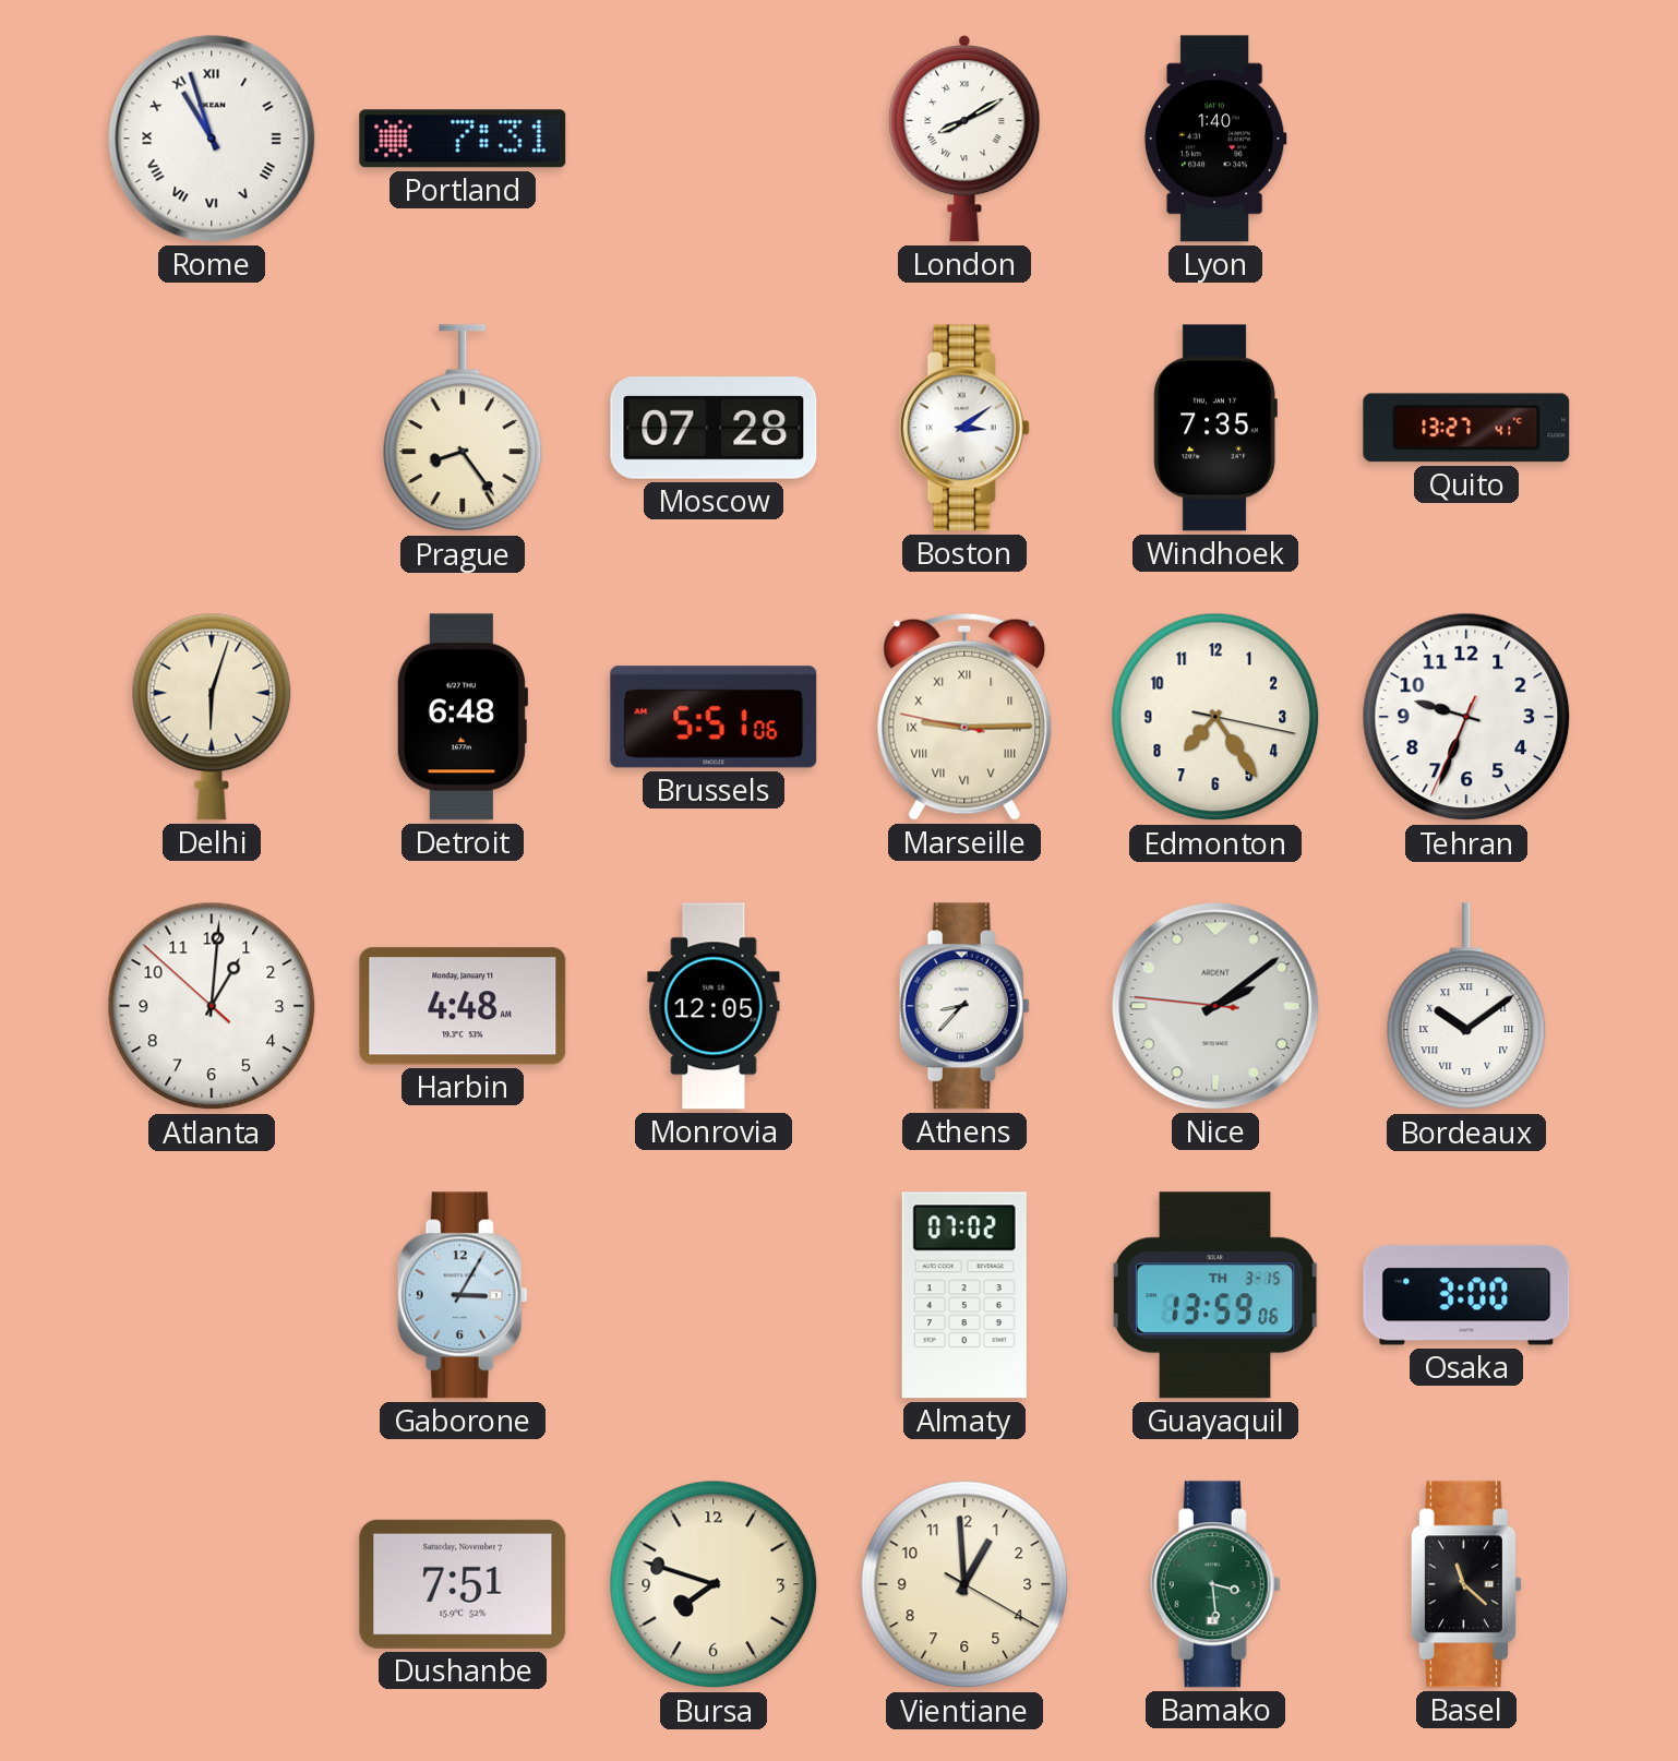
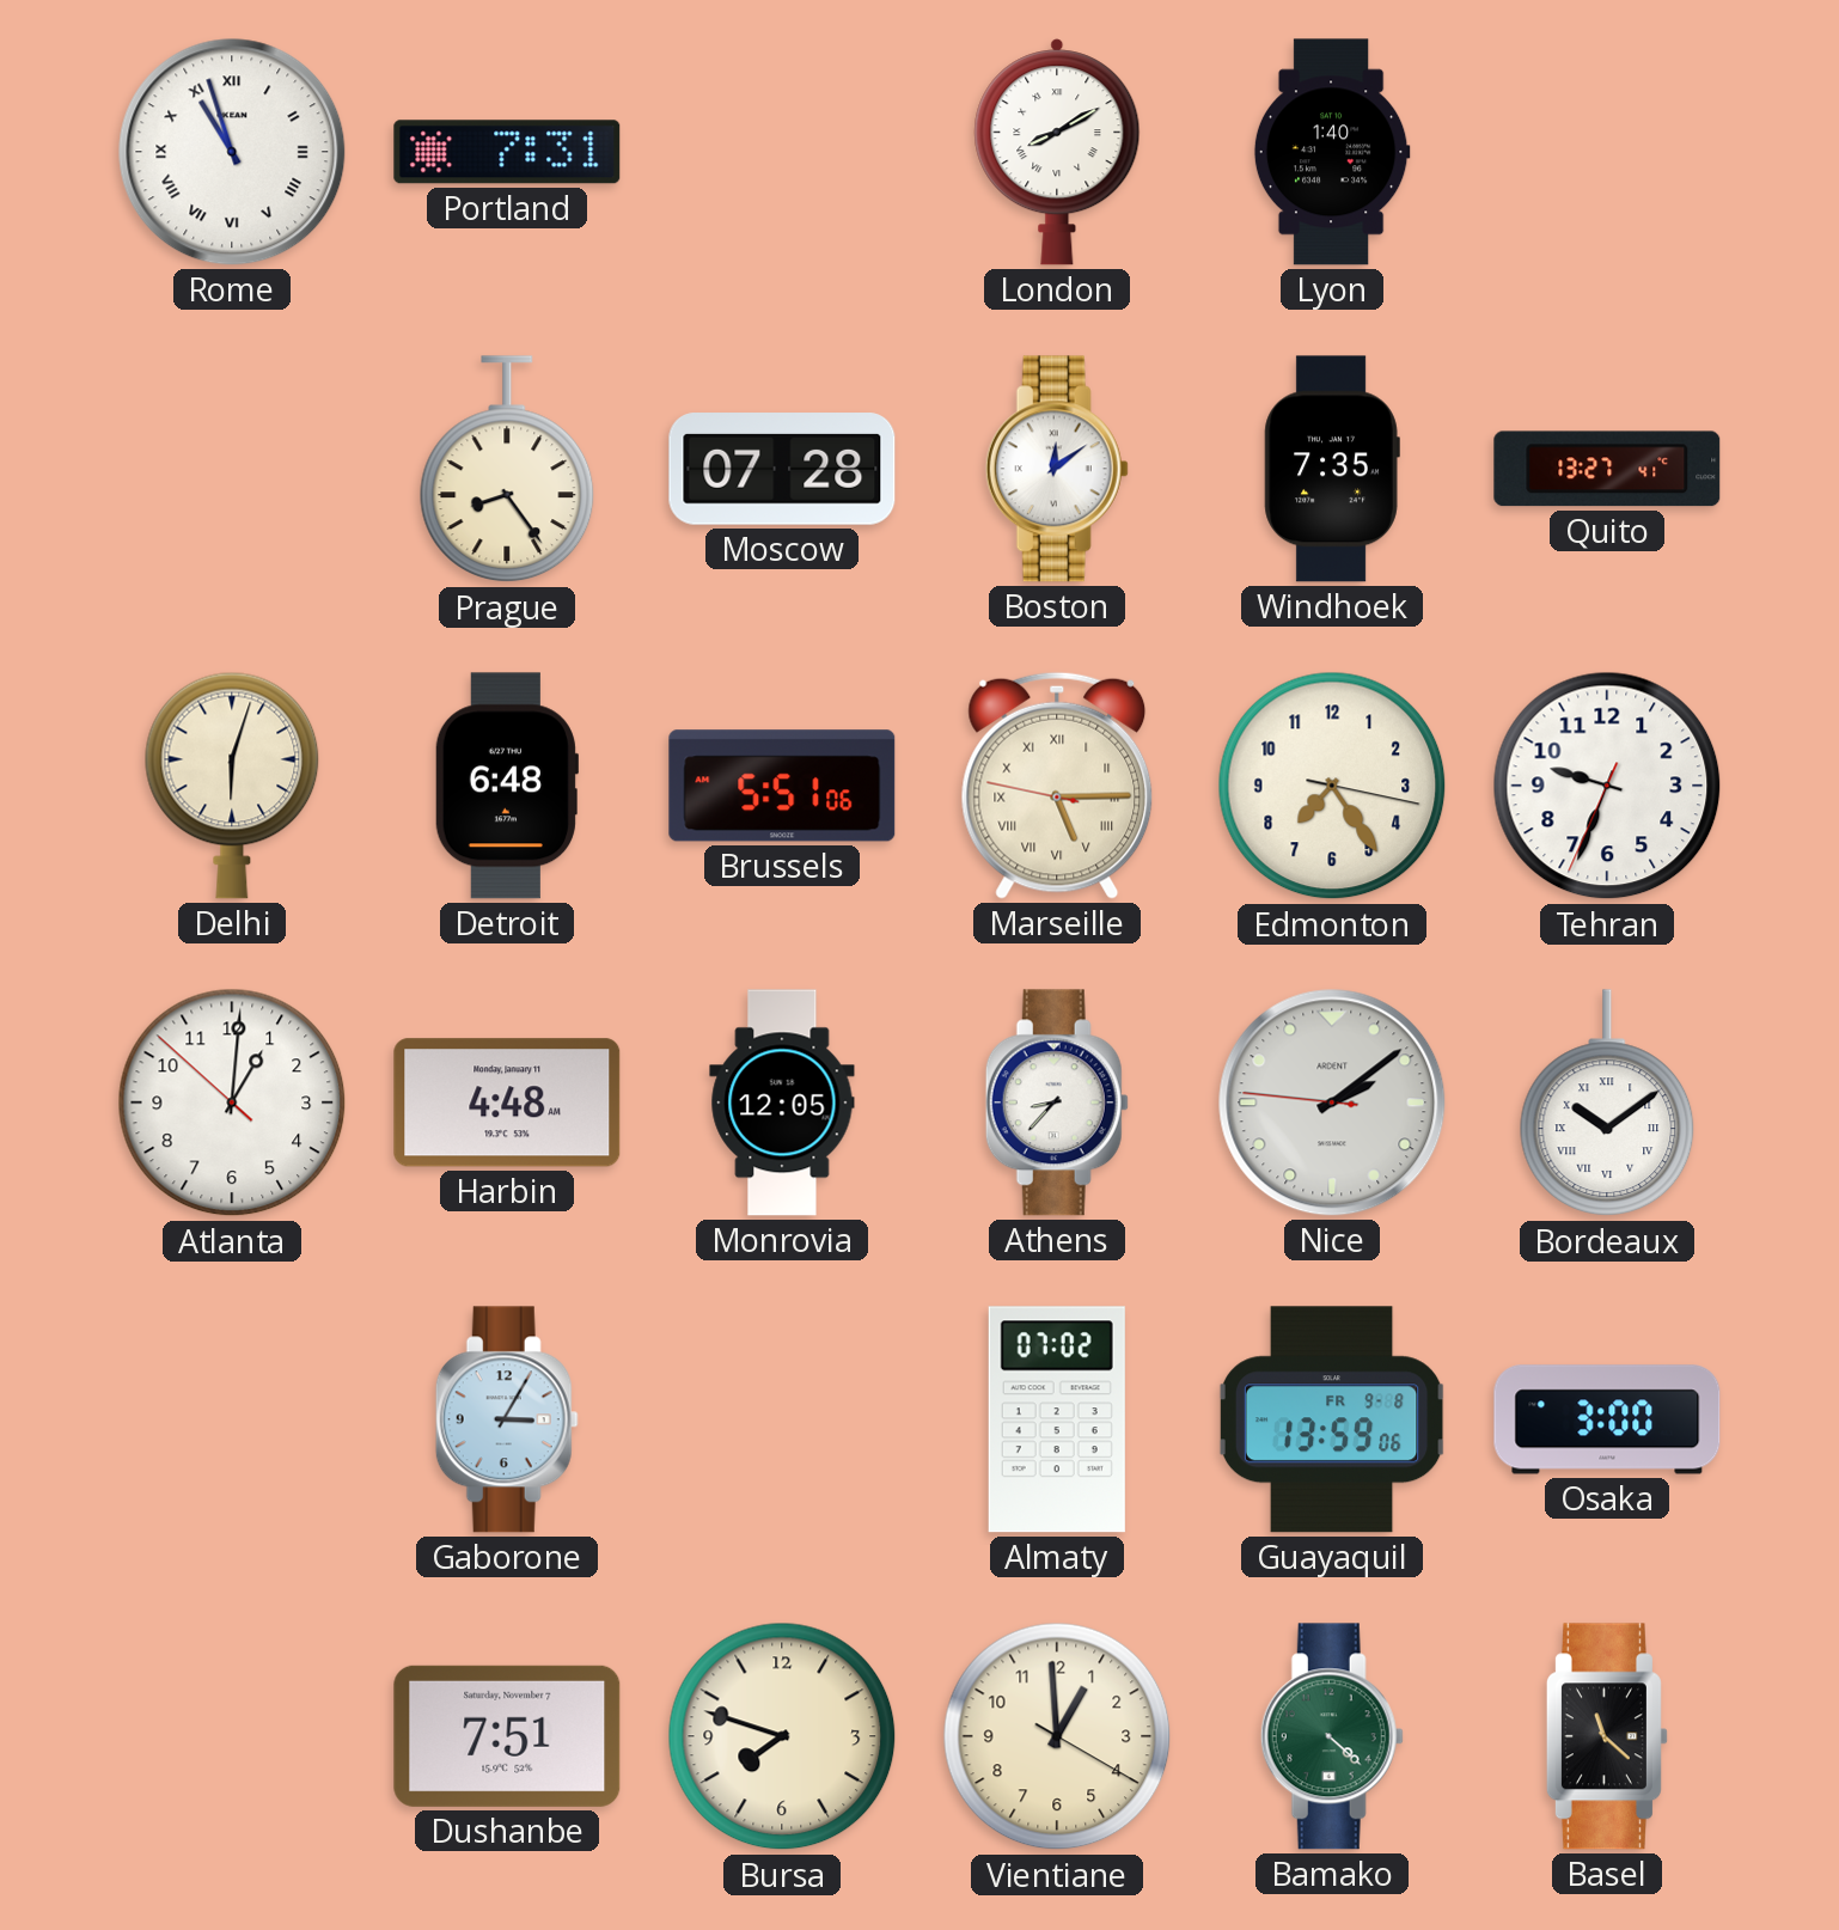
Boston: 3:09 -> 12:09
Marseille: 9:14 -> 5:14
Guayaquil date: TH 3-15 -> FR 9-8
Bamako: 3:29 -> 4:22
